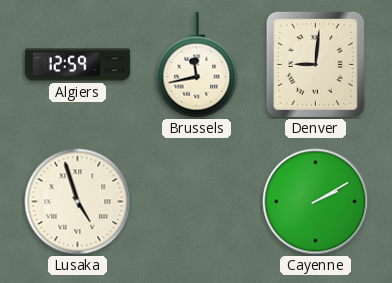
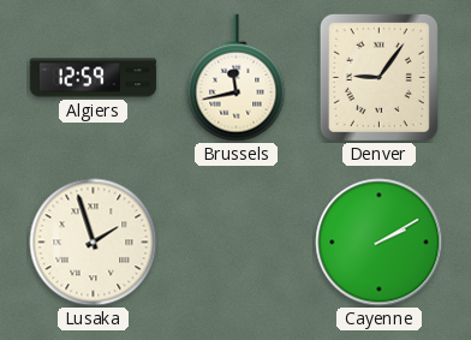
Denver: 9:01 -> 9:06
Lusaka: 4:57 -> 1:57
